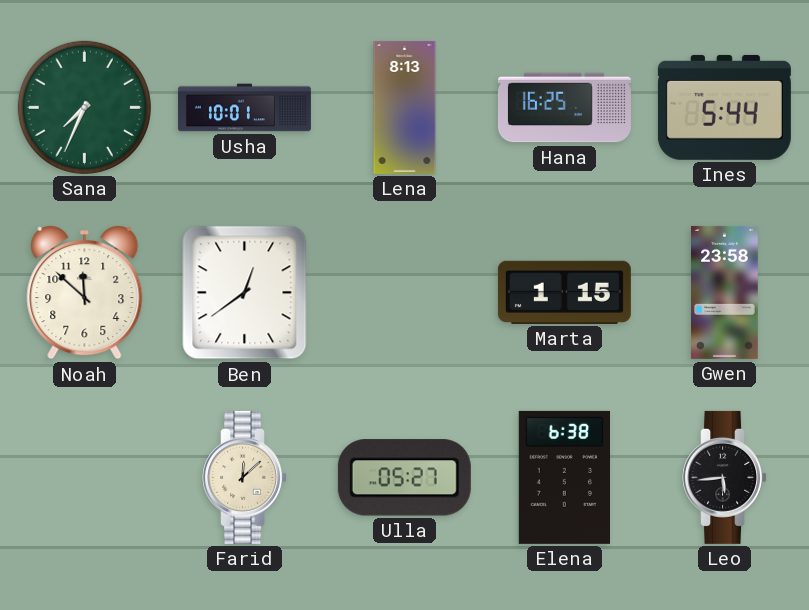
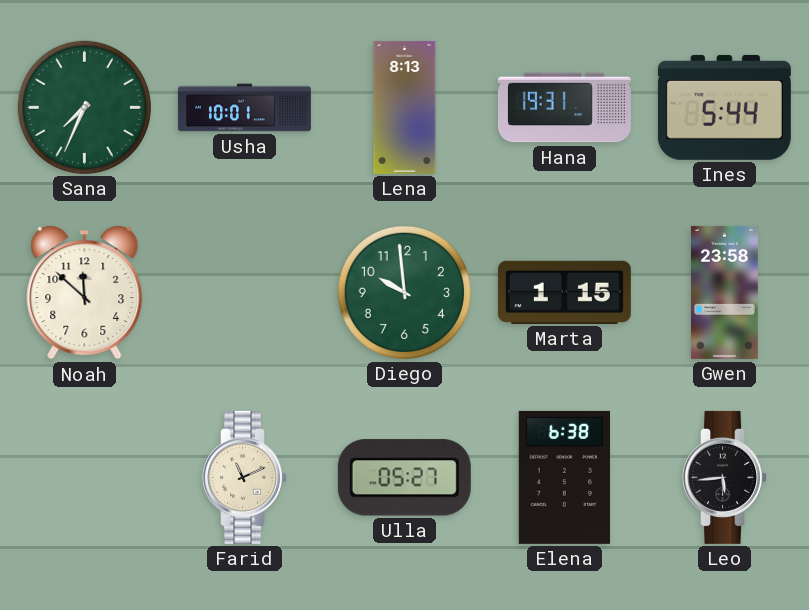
Hana: 16:25 -> 19:31
Ben: 12:39 -> none
Diego: none -> 9:59
Farid: 12:08 -> 11:11
